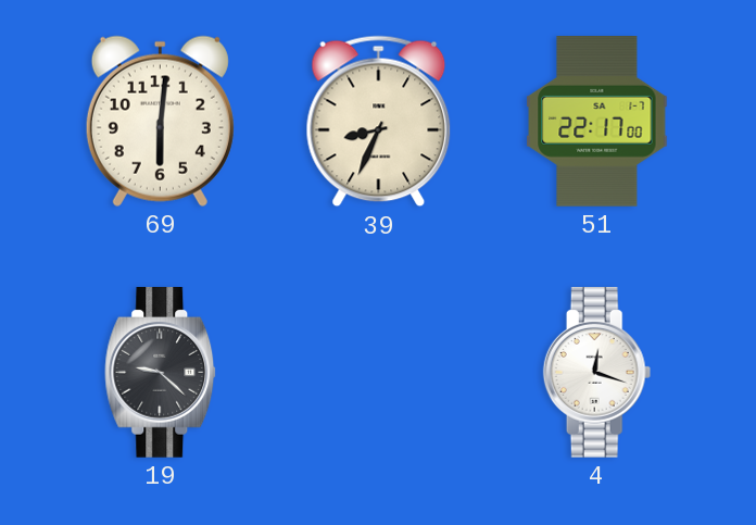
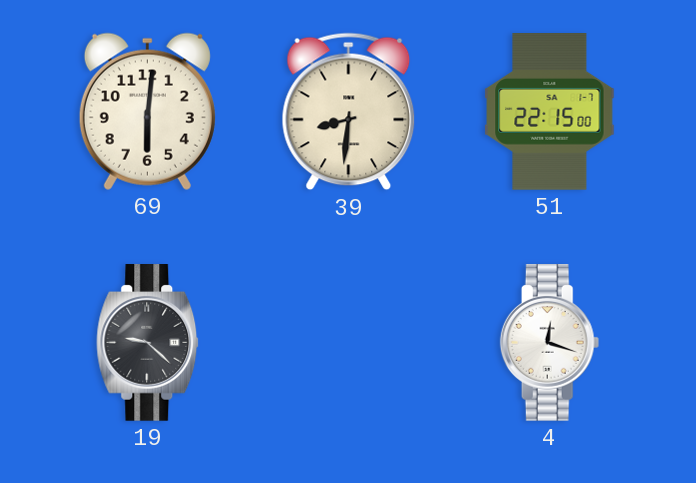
39: 8:34 -> 8:31
51: 22:17 -> 22:15
